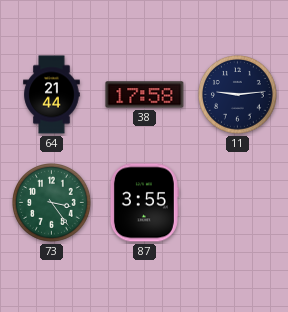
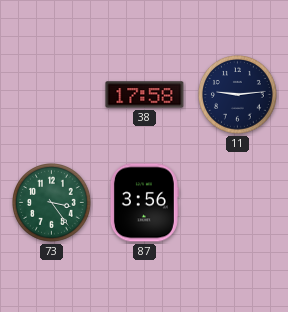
64: 21:44 -> none
87: 3:55 -> 3:56
